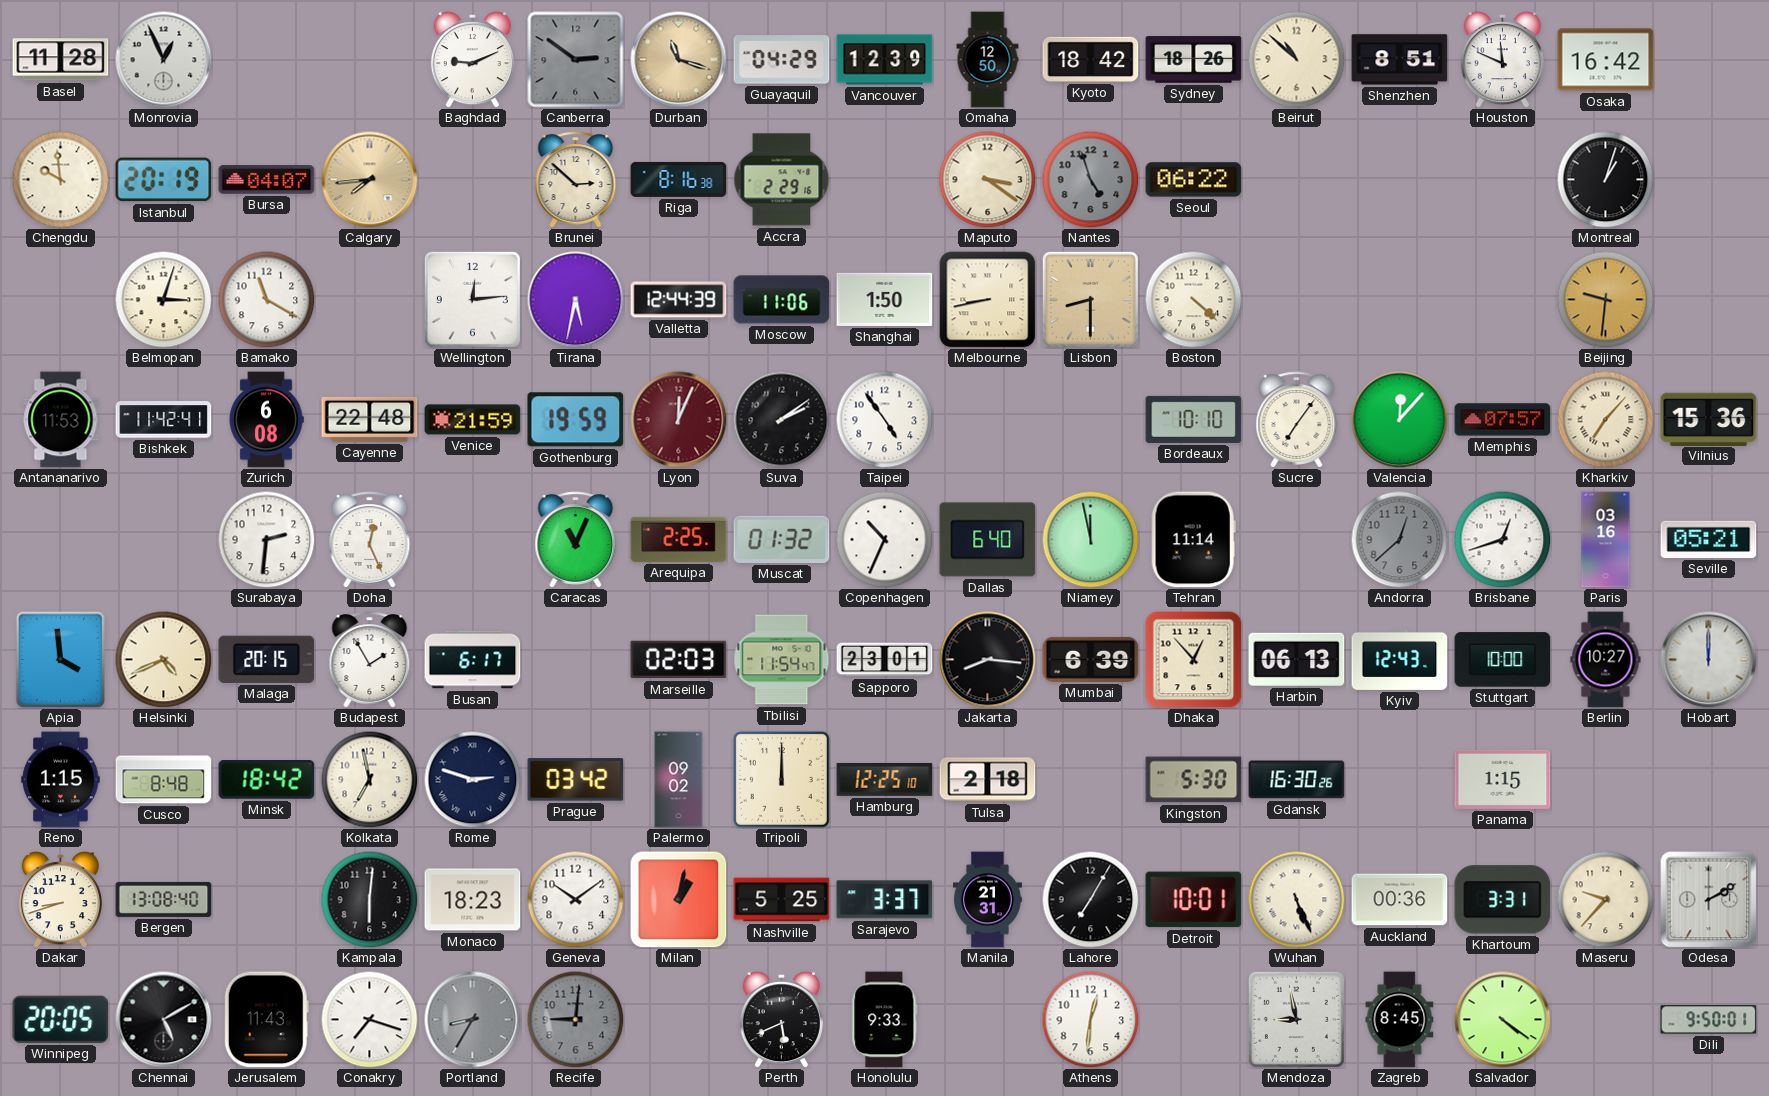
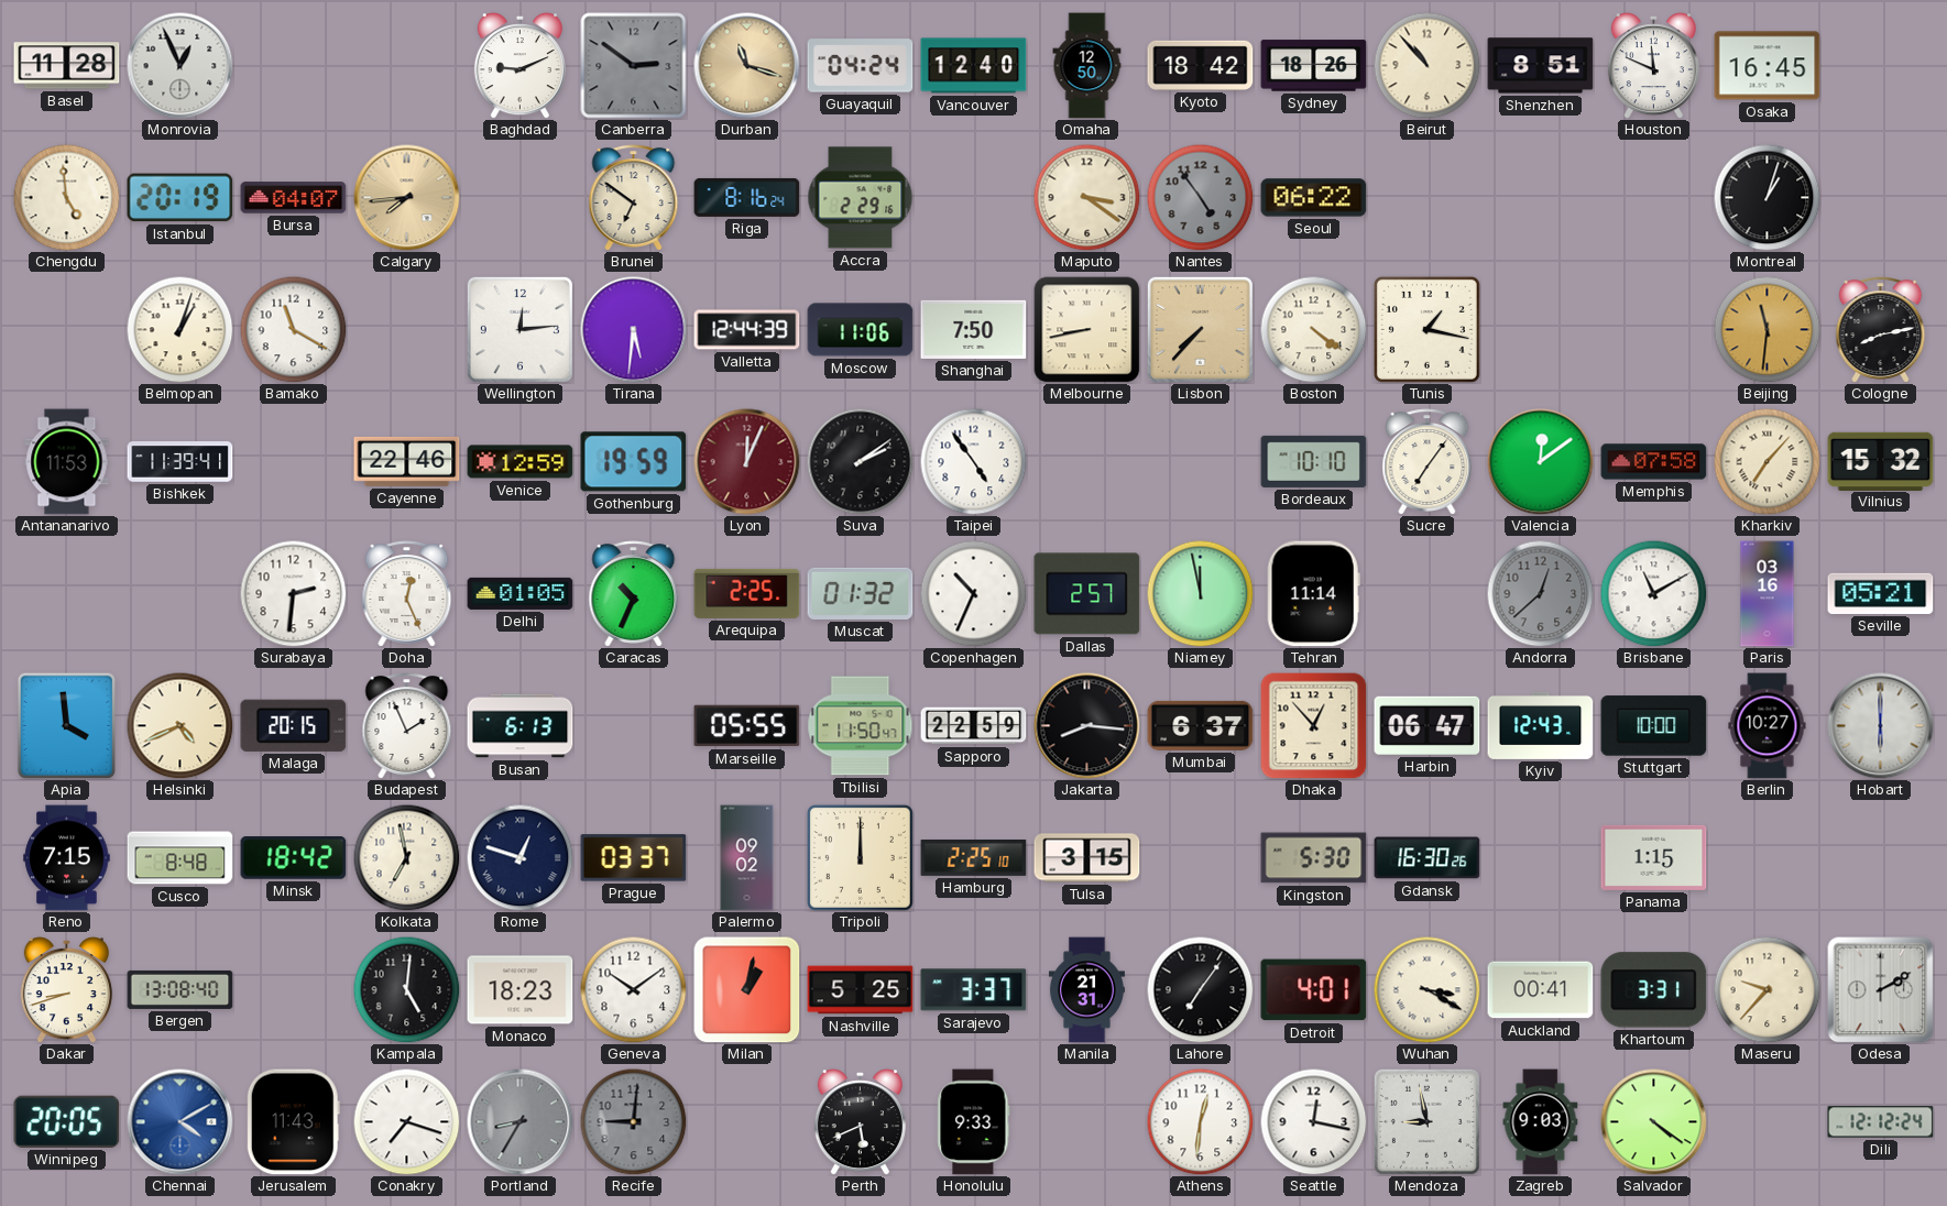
Guayaquil: 04:29 -> 04:24
Vancouver: 12:39 -> 12:40
Beirut: 10:52 -> 10:53
Osaka: 16:42 -> 16:45
Chengdu: 9:59 -> 4:59
Brunei: 2:52 -> 6:51
Riga: 8:16:38 -> 8:16:24
Nantes: 4:57 -> 4:54
Belmopan: 3:03 -> 1:03
Tirana: 5:32 -> 5:31
Shanghai: 1:50 -> 7:50
Lisbon: 8:30 -> 7:37
Boston: 4:22 -> 4:21
Tunis: none -> 1:17
Beijing: 9:31 -> 11:31
Cologne: none -> 8:13
Bishkek: 11:42 -> 11:39
Zurich: 6:08 -> none
Cayenne: 22:48 -> 22:46
Venice: 21:59 -> 12:59
Valencia: 12:07 -> 12:09
Memphis: 07:57 -> 07:58
Vilnius: 15:36 -> 15:32
Delhi: none -> 01:05
Caracas: 11:04 -> 10:34
Dallas: 6:40 -> 2:57
Brisbane: 12:42 -> 11:10
Budapest: 1:55 -> 1:56
Busan: 6:17 -> 6:13
Marseille: 02:03 -> 05:55
Tbilisi: 11:54 -> 11:50
Sapporo: 23:01 -> 22:59
Mumbai: 6:39 -> 6:37
Harbin: 06:13 -> 06:47
Hobart: 12:00 -> 6:00
Reno: 1:15 -> 7:15
Rome: 2:48 -> 12:48
Prague: 03:42 -> 03:37
Hamburg: 12:25 -> 2:25
Tulsa: 2:18 -> 3:15
Kampala: 6:01 -> 5:01
Lahore: 7:05 -> 7:06
Detroit: 10:01 -> 4:01
Wuhan: 5:26 -> 3:20
Auckland: 00:36 -> 00:41
Chennai: 5:10 -> 4:10
Chennai dial: black -> blue
Seattle: none -> 12:17
Zagreb: 8:45 -> 9:03
Dili: 9:50 -> 12:12
